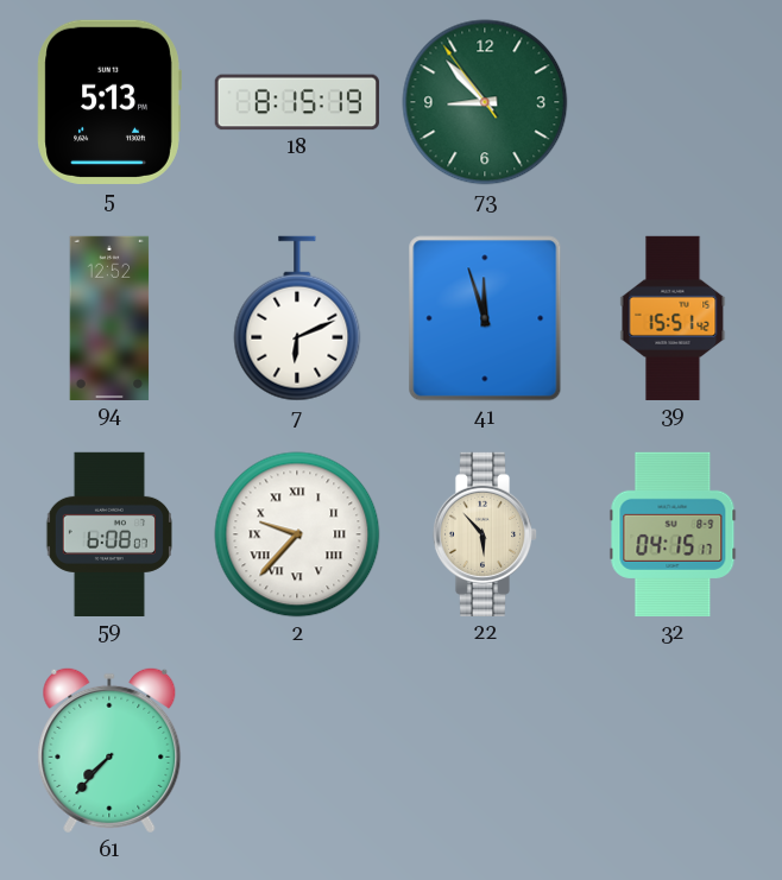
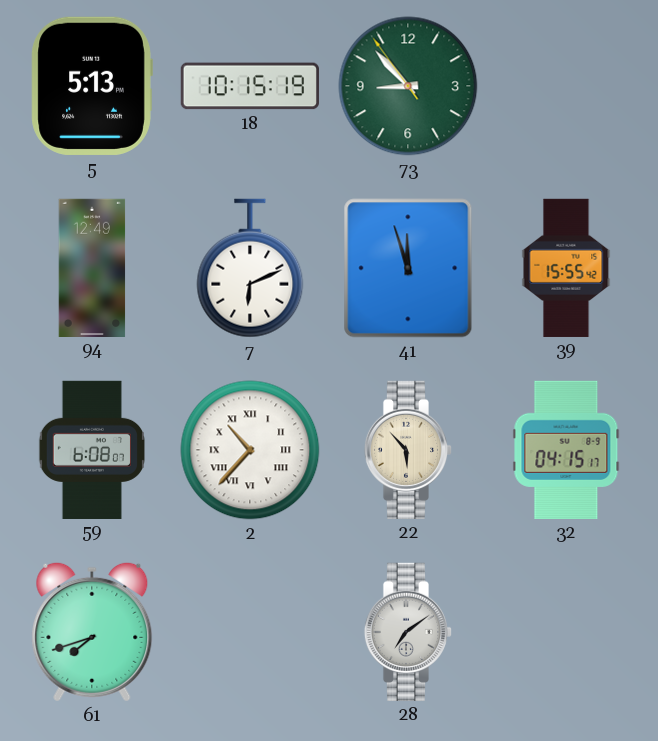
18: 8:15 -> 10:15
94: 12:52 -> 12:49
39: 15:51 -> 15:55
2: 9:37 -> 10:37
61: 7:37 -> 7:42
28: none -> 7:09
